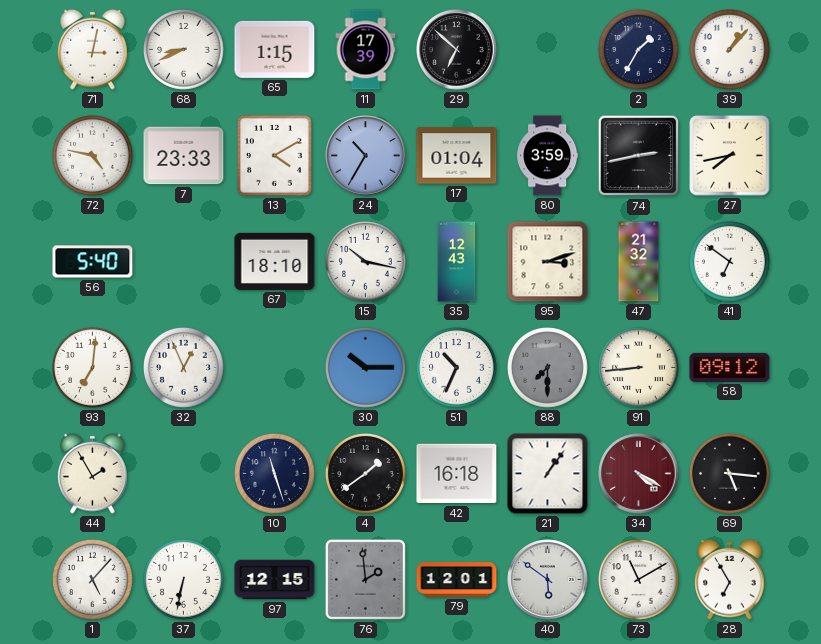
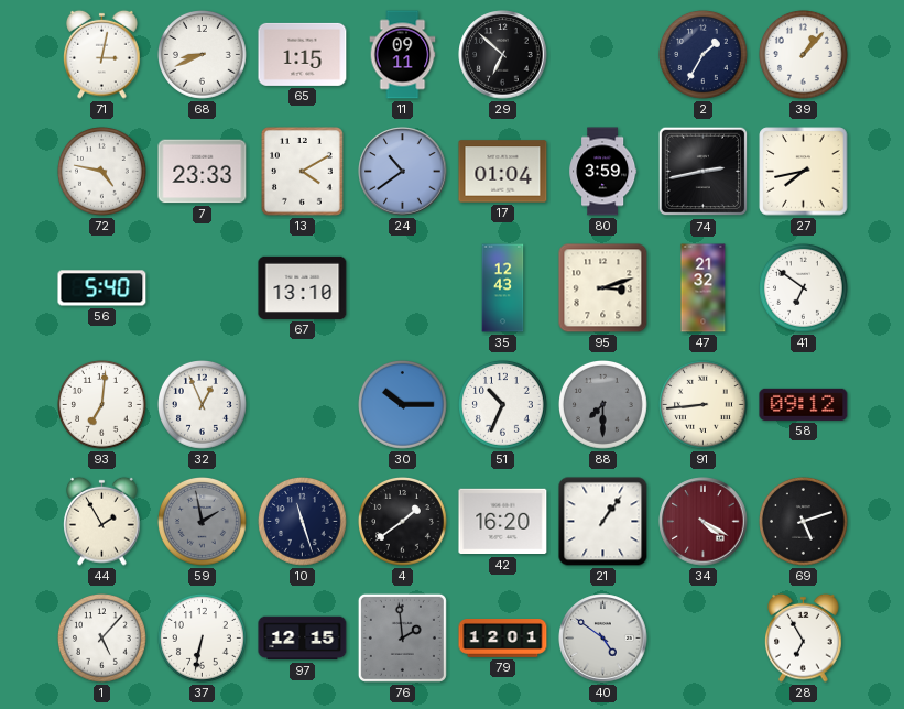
11: 17:39 -> 09:11
24: 10:35 -> 10:39
67: 18:10 -> 13:10
15: 10:17 -> none
59: none -> 1:58
42: 16:18 -> 16:20
69: 5:16 -> 5:12
40: 5:51 -> 4:51
73: 11:10 -> none
